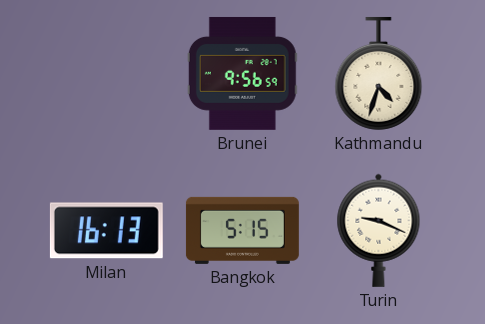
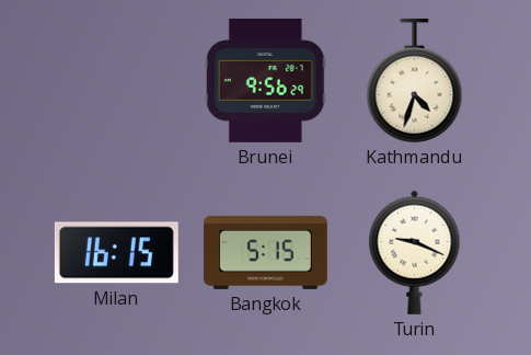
Brunei: 9:56:59 -> 9:56:29
Milan: 16:13 -> 16:15
